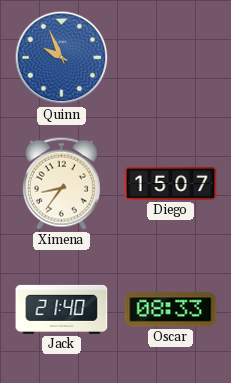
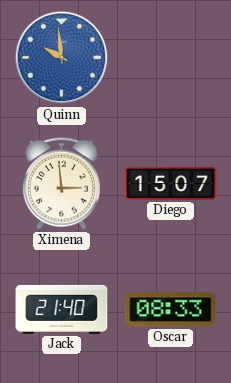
Quinn: 9:56 -> 9:59
Ximena: 8:36 -> 2:59
